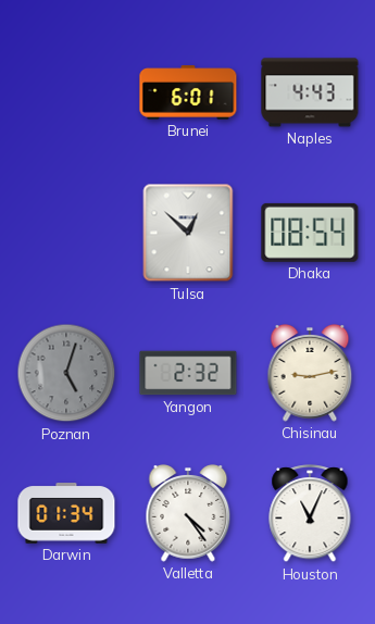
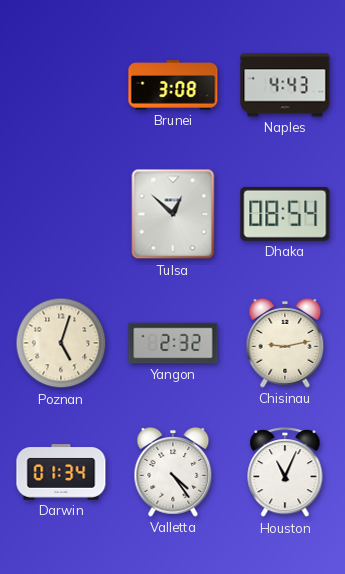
Brunei: 6:01 -> 3:08
Poznan dial: grey -> cream
